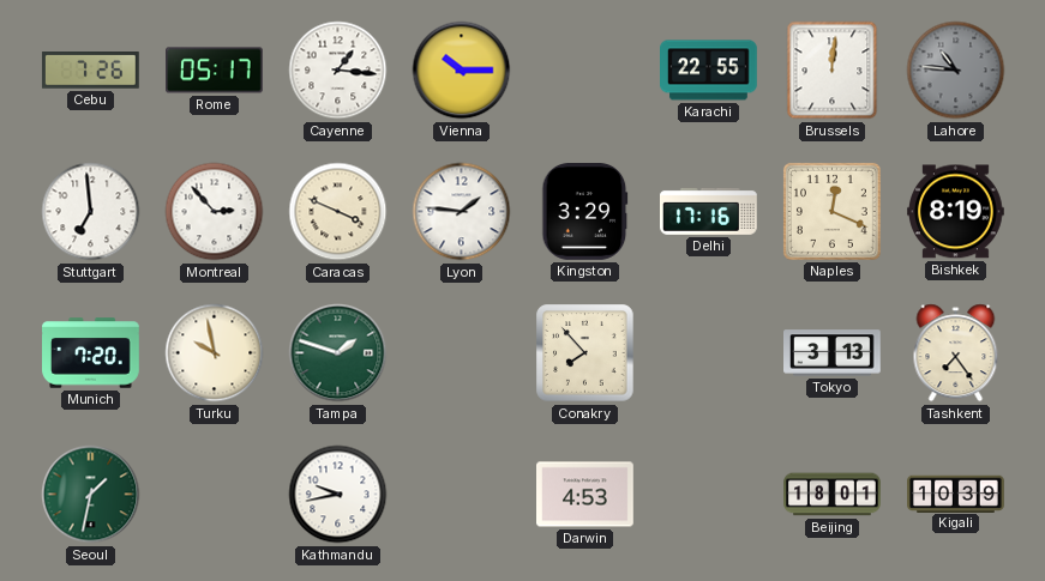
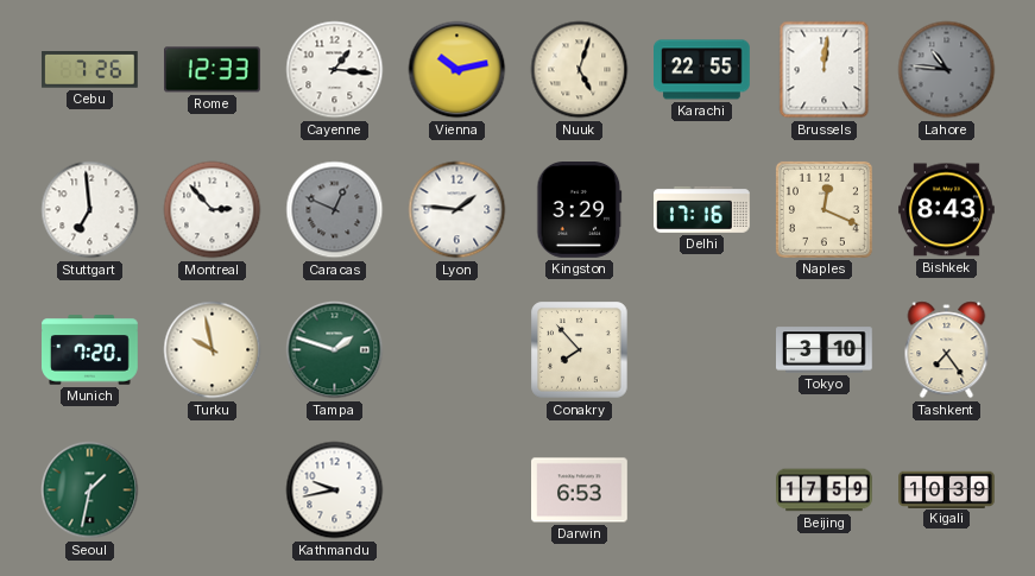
Rome: 05:17 -> 12:33
Vienna: 10:15 -> 10:13
Nuuk: none -> 5:03
Caracas: 3:49 -> 12:49
Caracas dial: cream -> grey
Bishkek: 8:19 -> 8:43
Tokyo: 3:13 -> 3:10
Darwin: 4:53 -> 6:53
Beijing: 18:01 -> 17:59
